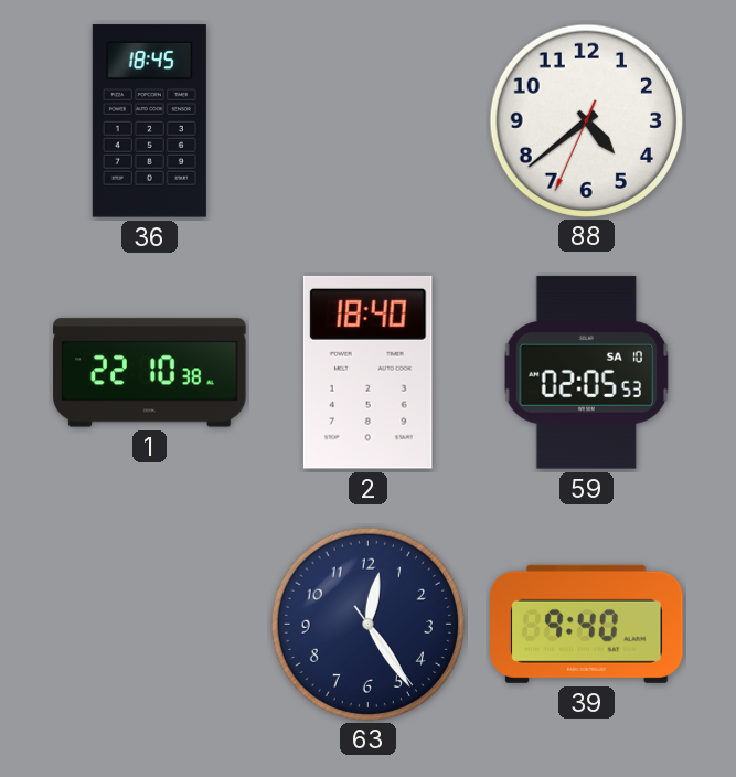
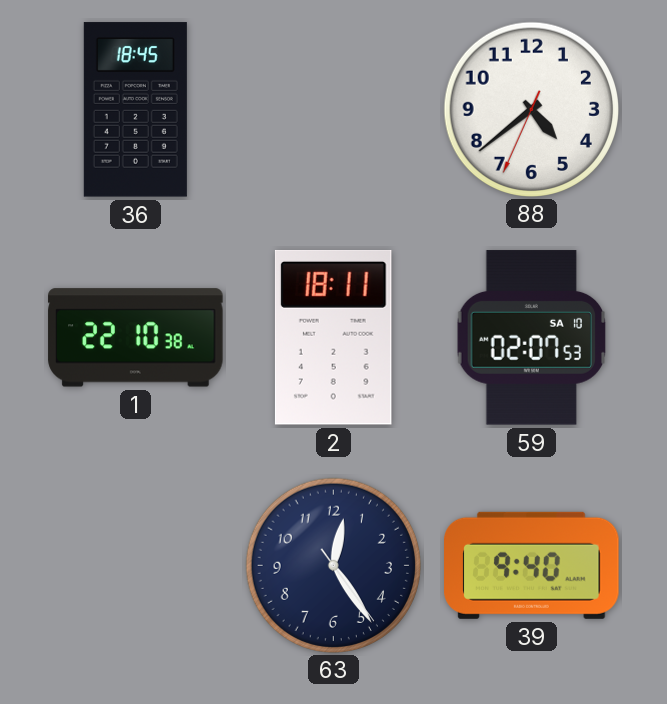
2: 18:40 -> 18:11
59: 02:05 -> 02:07
